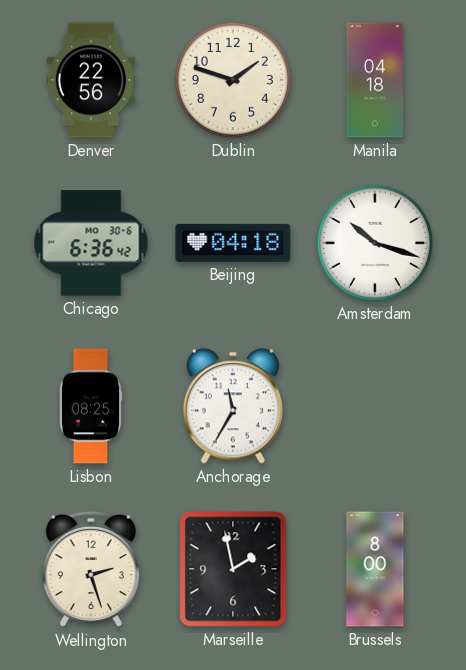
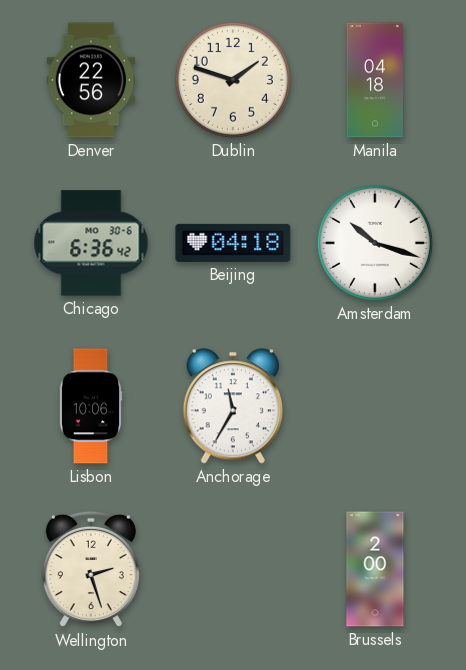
Lisbon: 08:25 -> 10:06
Marseille: 1:58 -> none
Brussels: 8:00 -> 2:00
